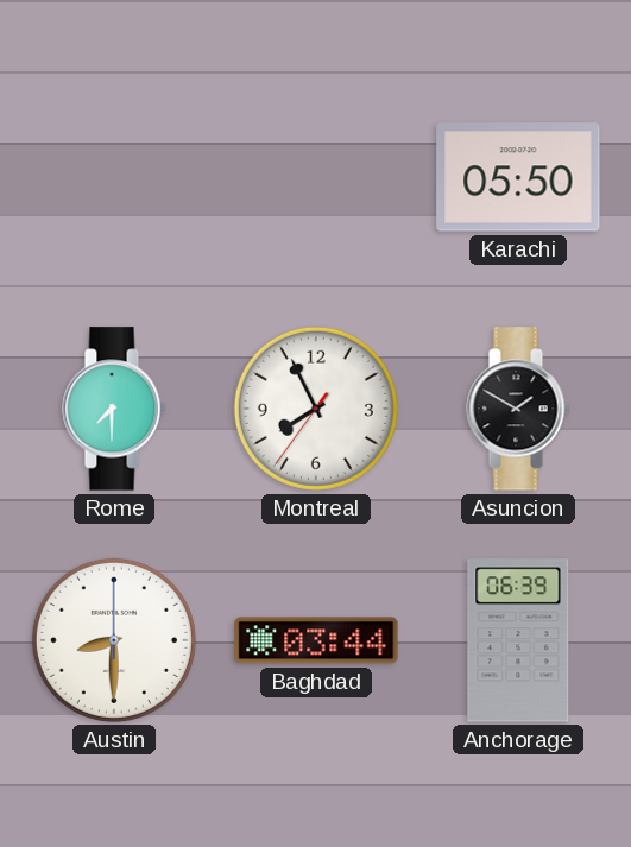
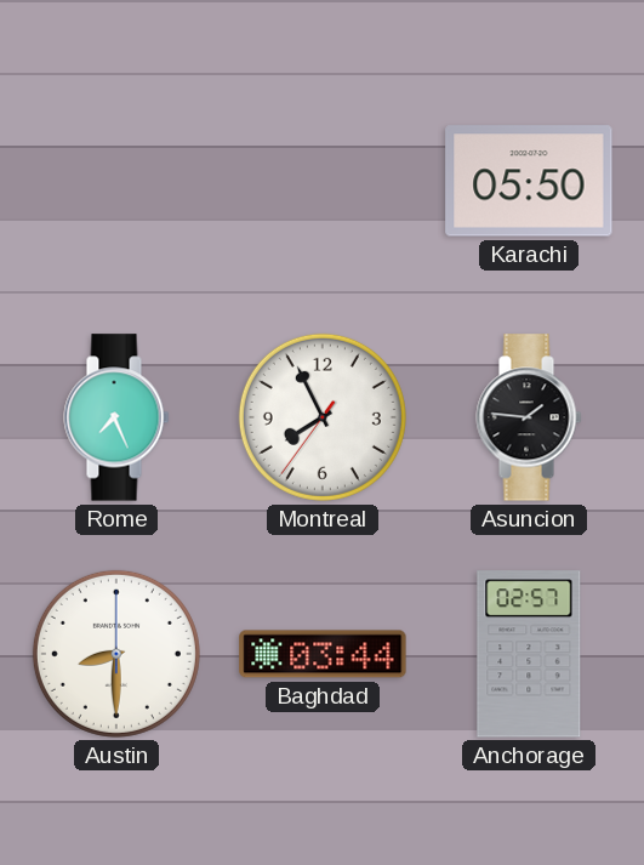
Rome: 7:30 -> 7:26
Asuncion: 1:50 -> 1:46
Anchorage: 06:39 -> 02:57
